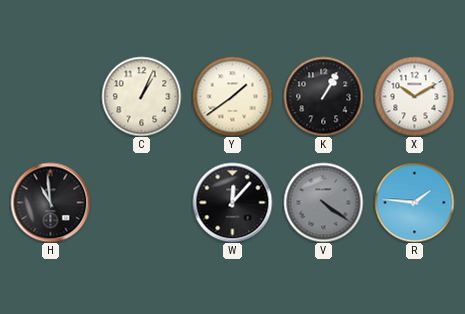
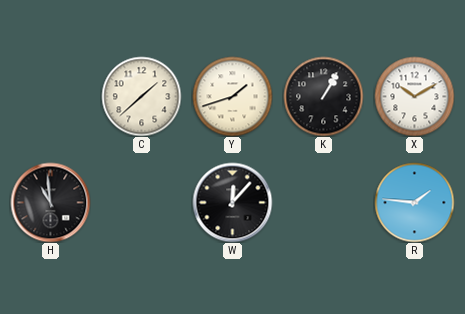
C: 1:04 -> 1:38
Y: 1:39 -> 1:42
V: 4:21 -> none
